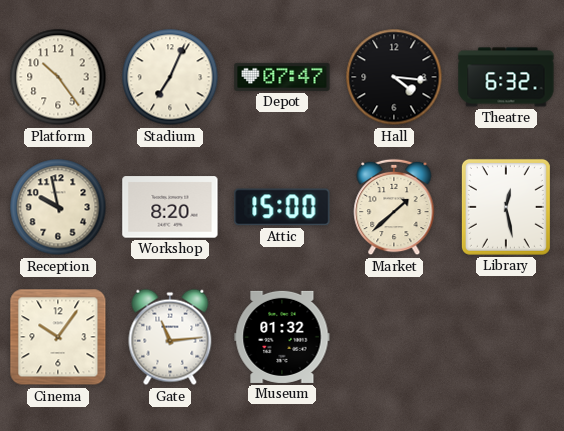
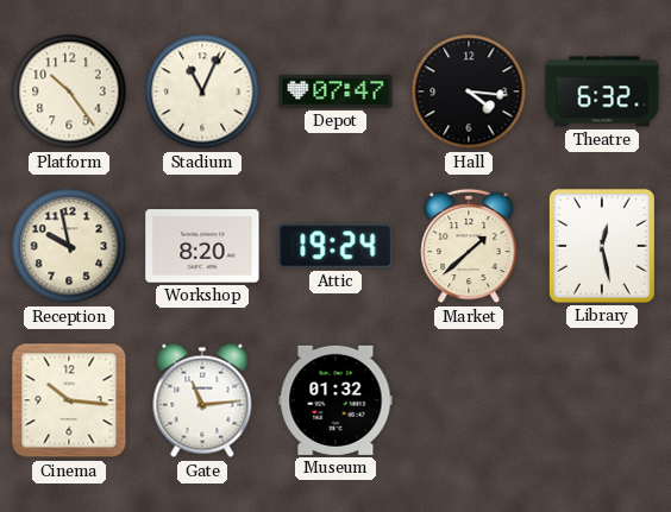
Stadium: 7:04 -> 11:04
Attic: 15:00 -> 19:24
Cinema: 10:06 -> 10:16
